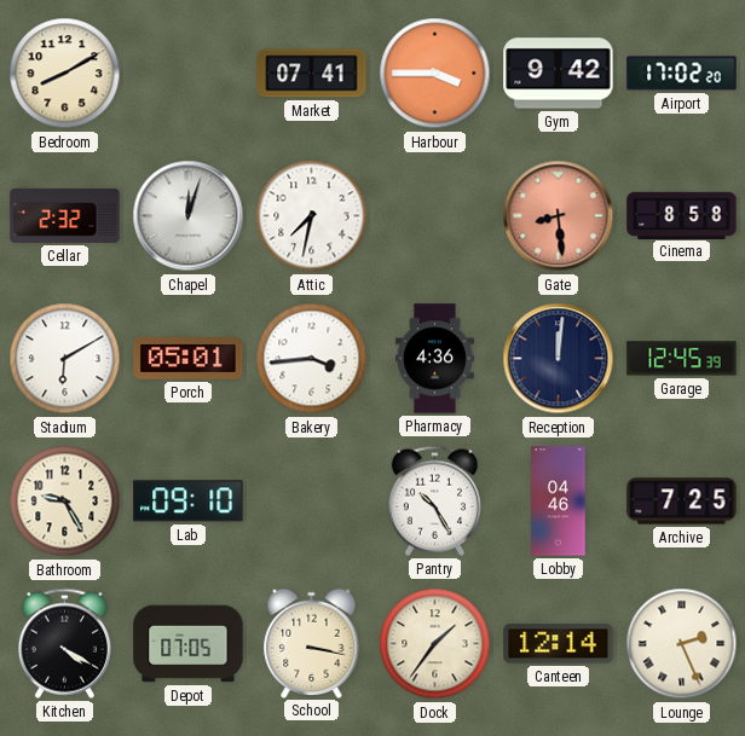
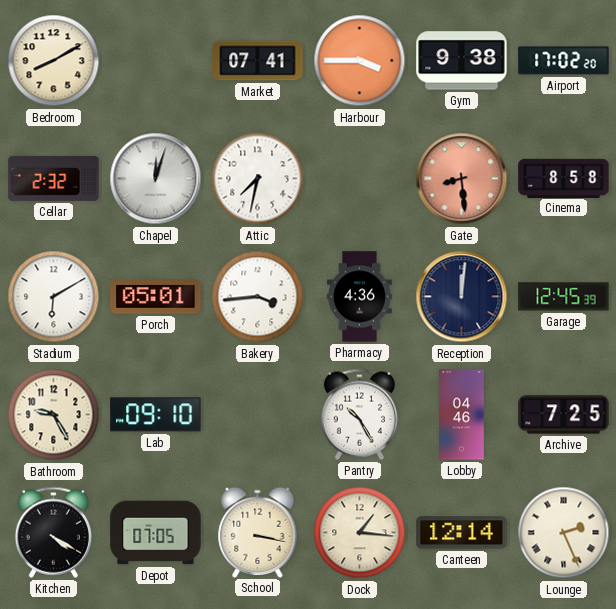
Gym: 9:42 -> 9:38
Dock: 1:36 -> 1:16
